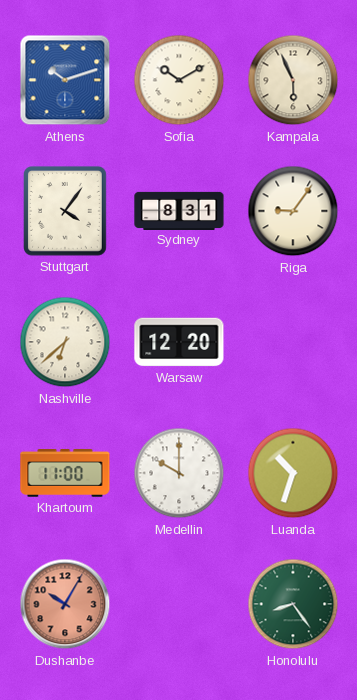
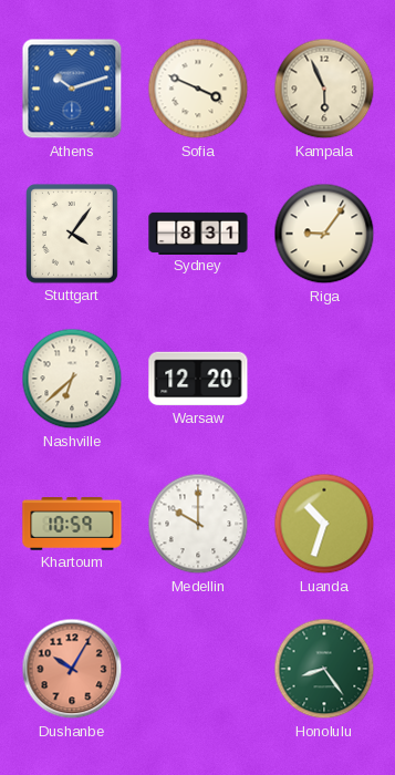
Sofia: 10:10 -> 3:49
Khartoum: 11:00 -> 10:59
